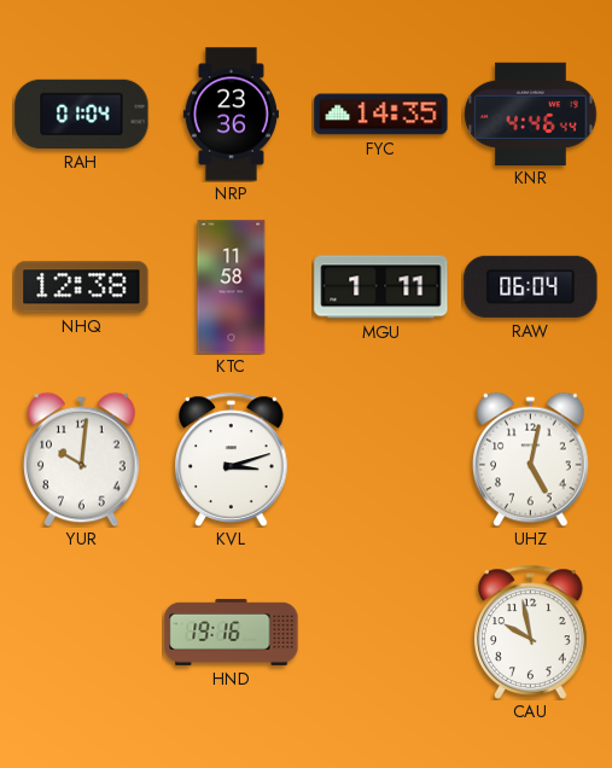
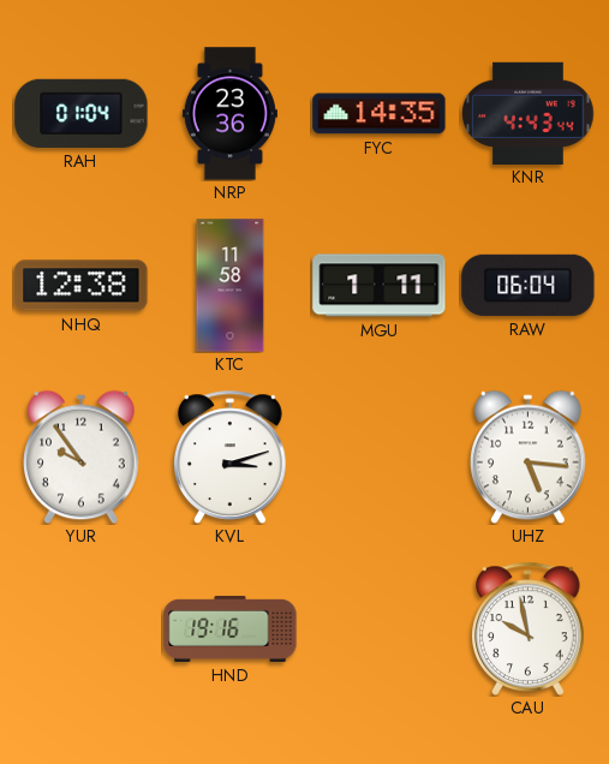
KNR: 4:46 -> 4:43
YUR: 10:01 -> 9:54
UHZ: 5:02 -> 5:16
